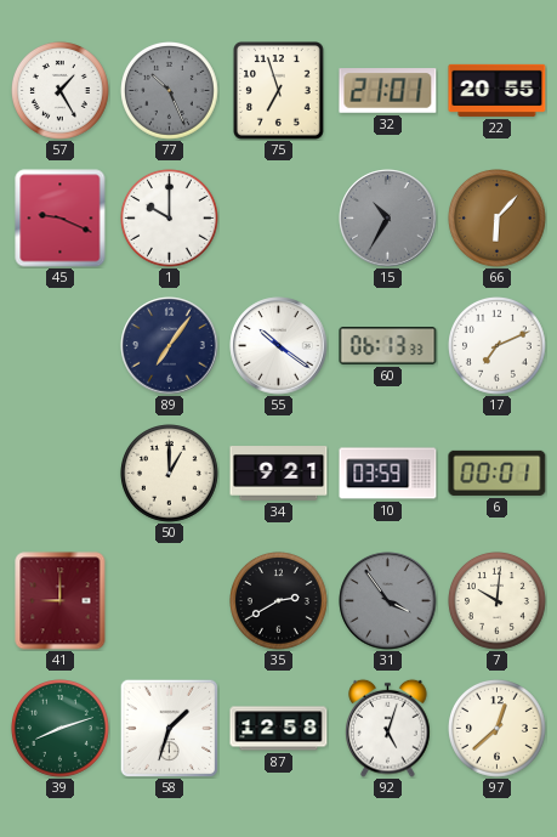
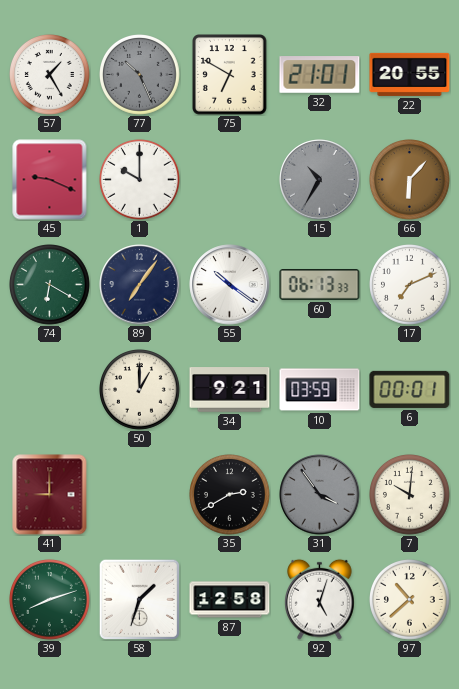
75: 6:57 -> 6:50
74: none -> 6:20
97: 12:38 -> 10:38
